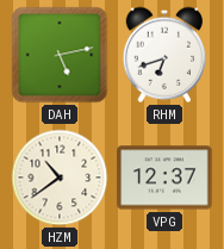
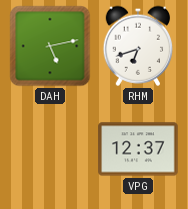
HZM: 10:39 -> none
